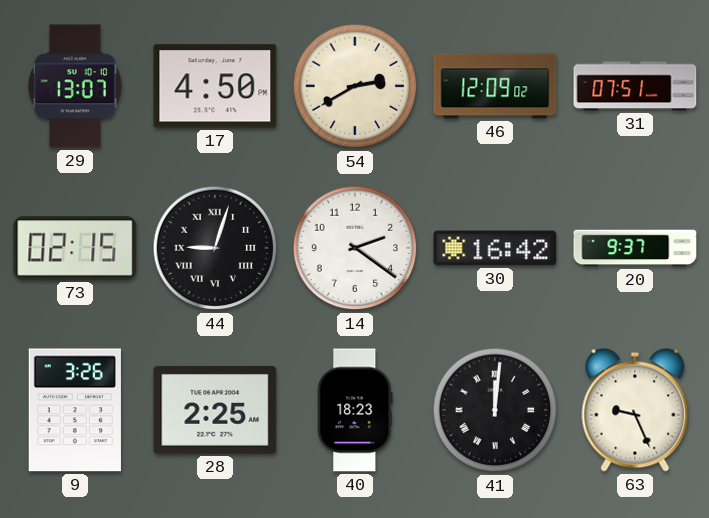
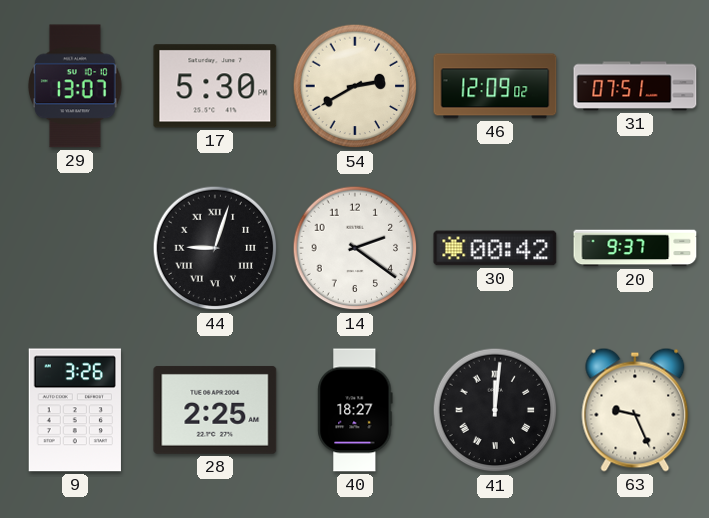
17: 4:50 -> 5:30
73: 02:15 -> none
30: 16:42 -> 00:42
40: 18:23 -> 18:27
